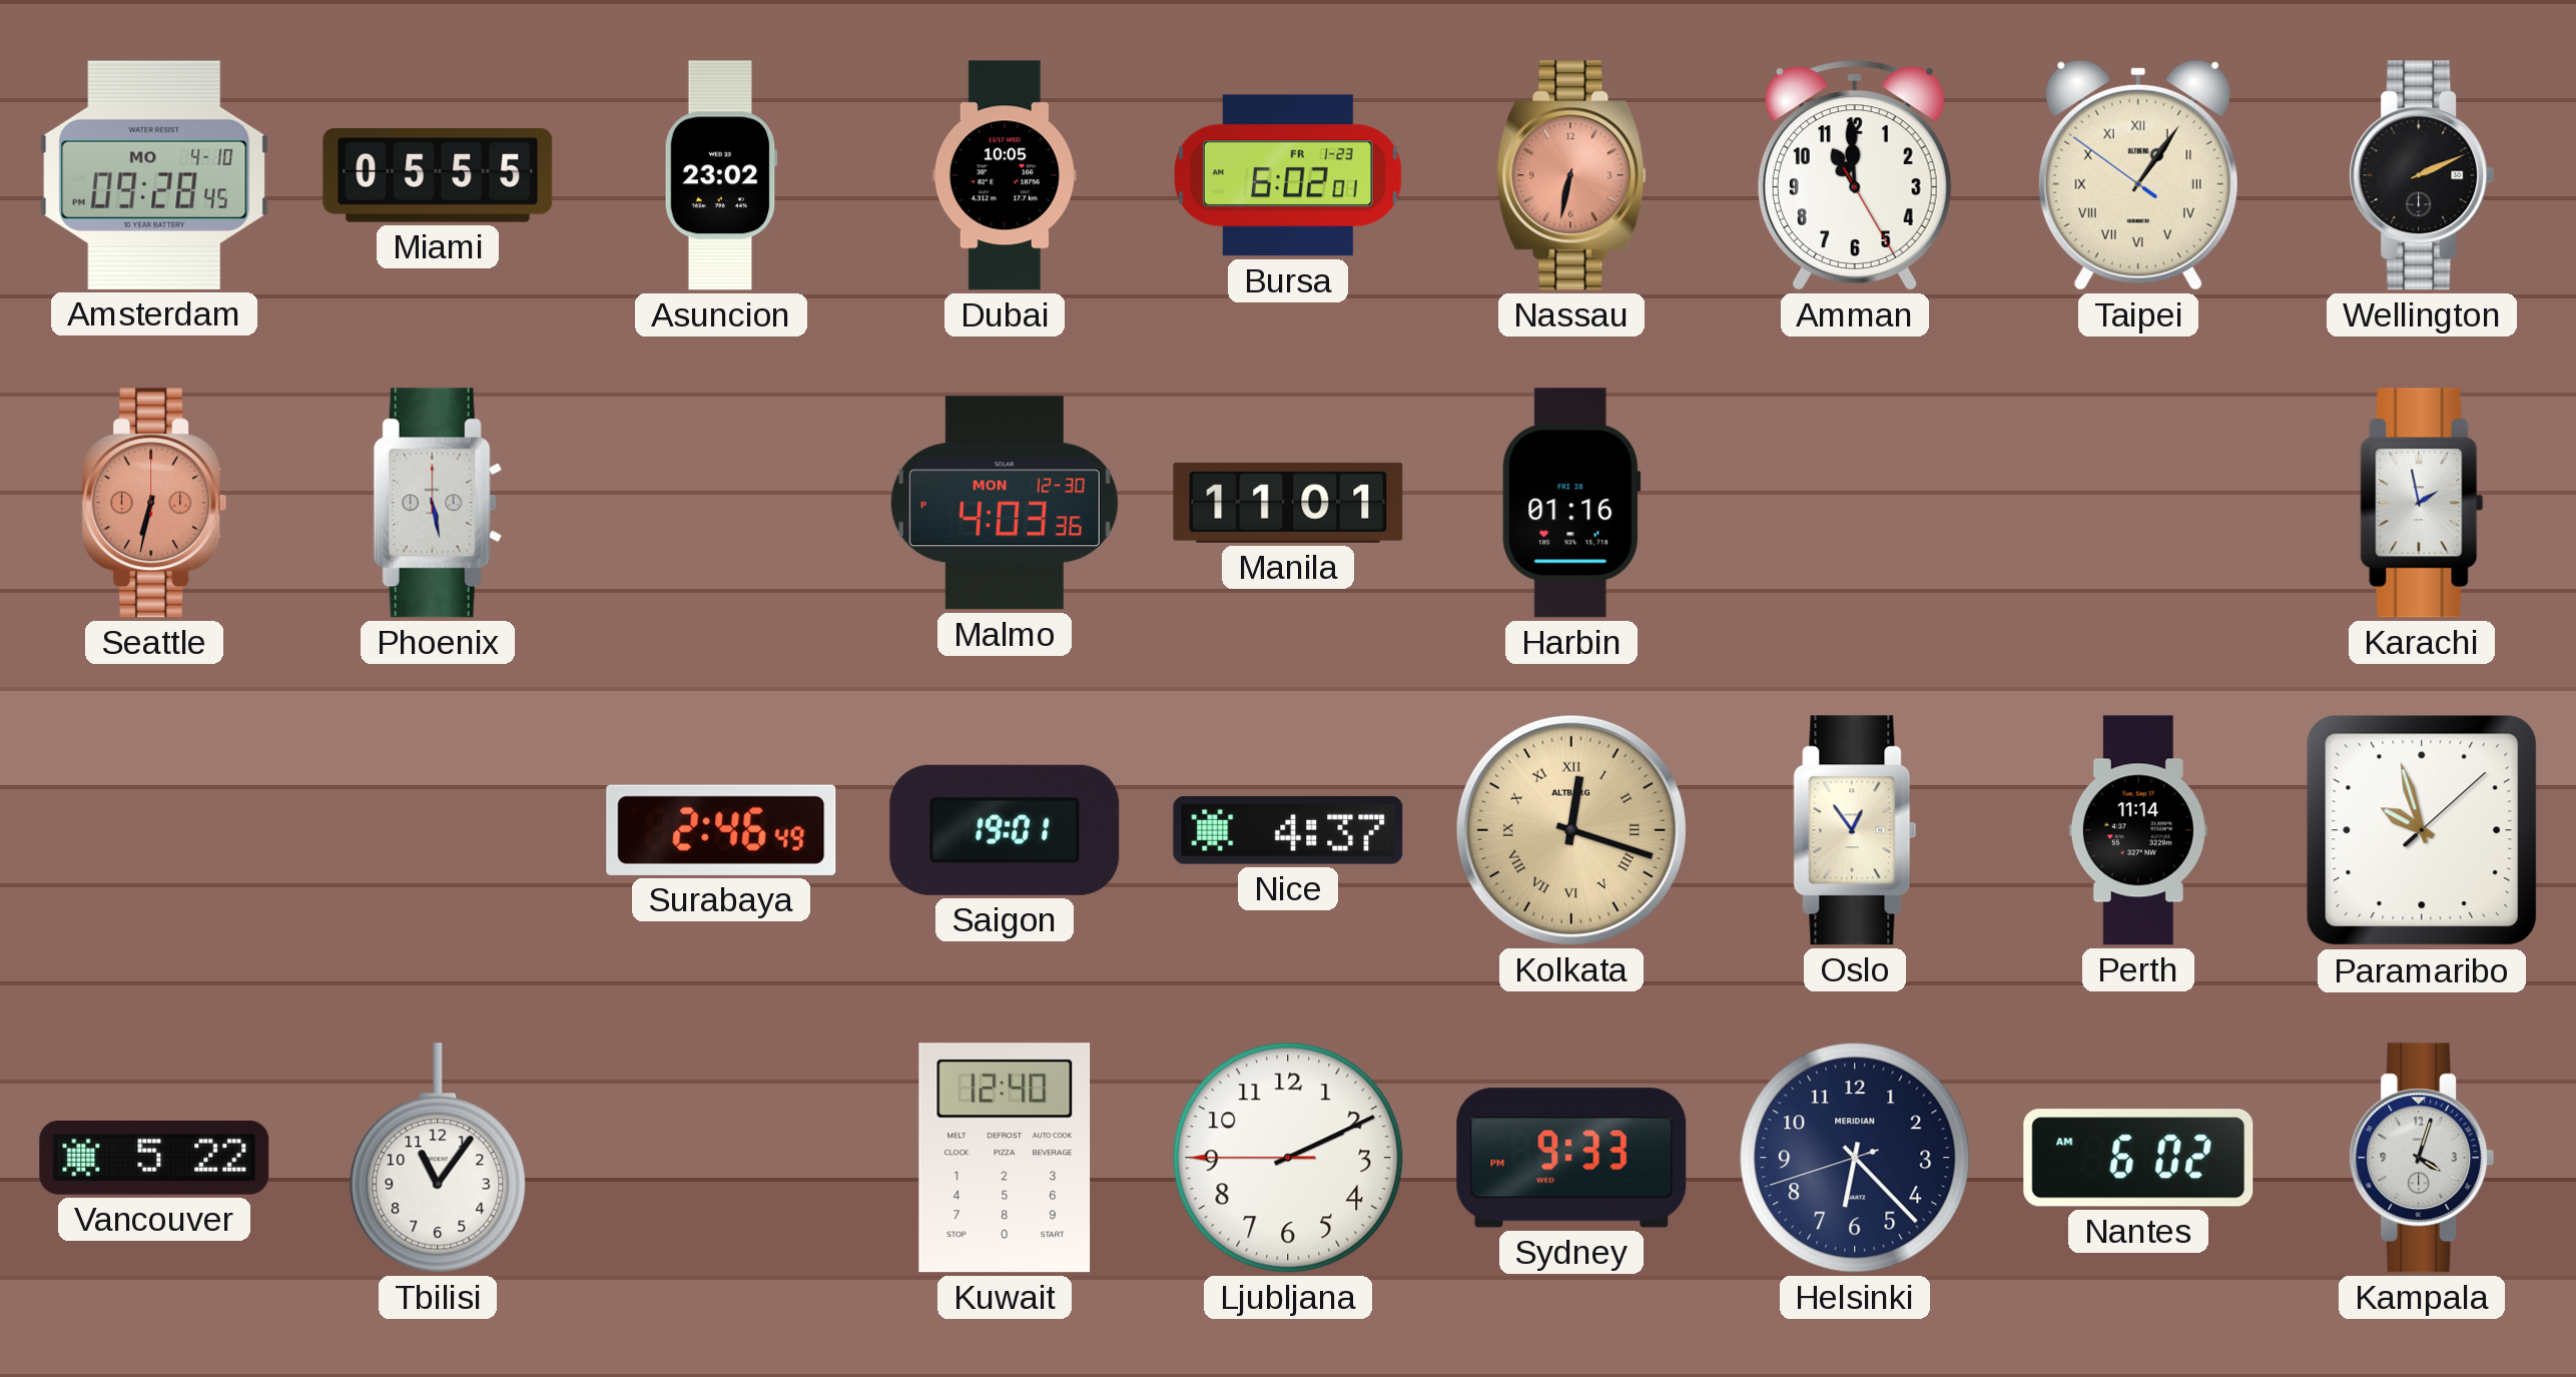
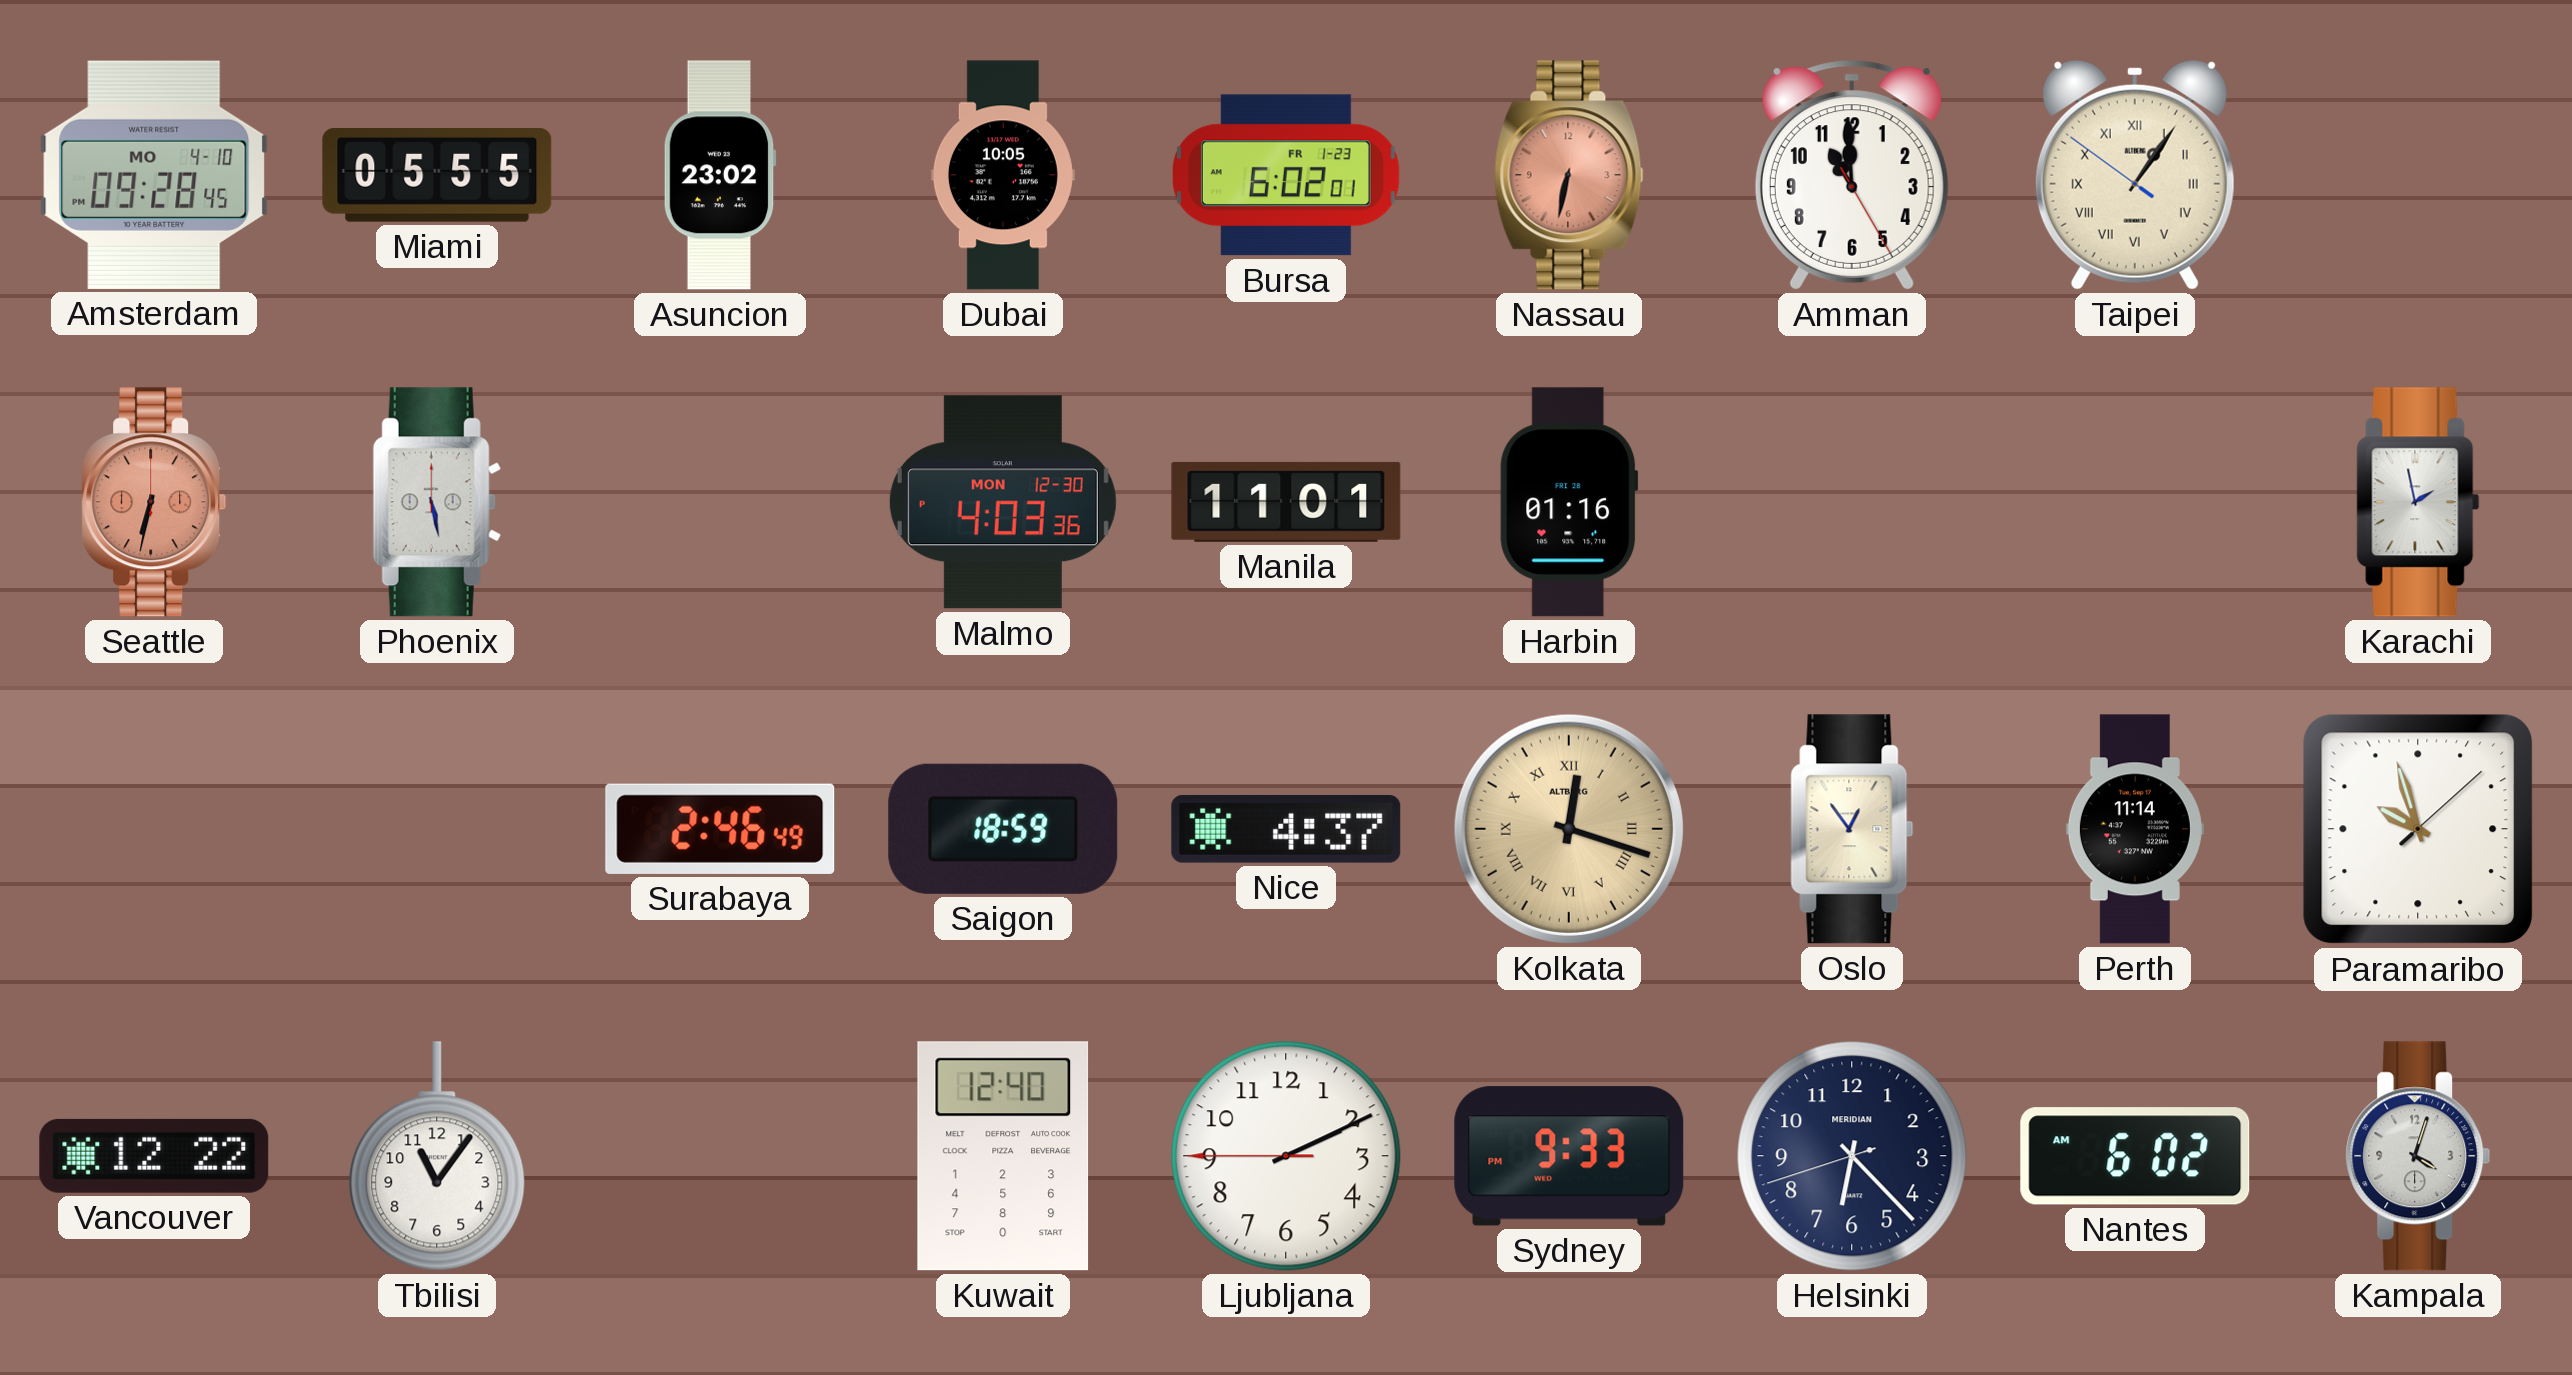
Wellington: 2:11 -> none
Saigon: 19:01 -> 18:59
Vancouver: 5:22 -> 12:22
